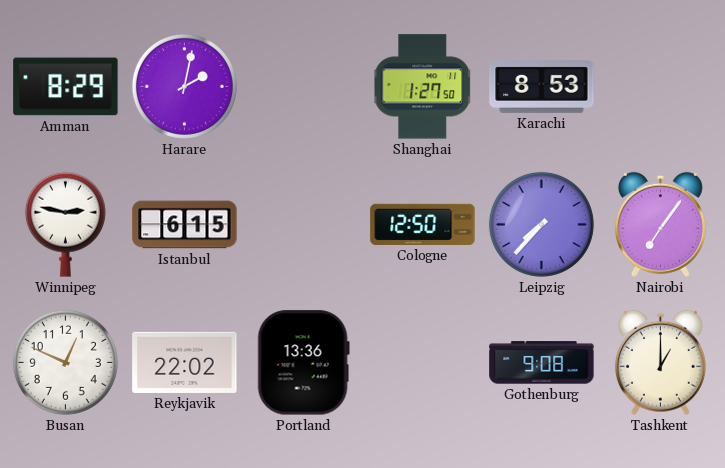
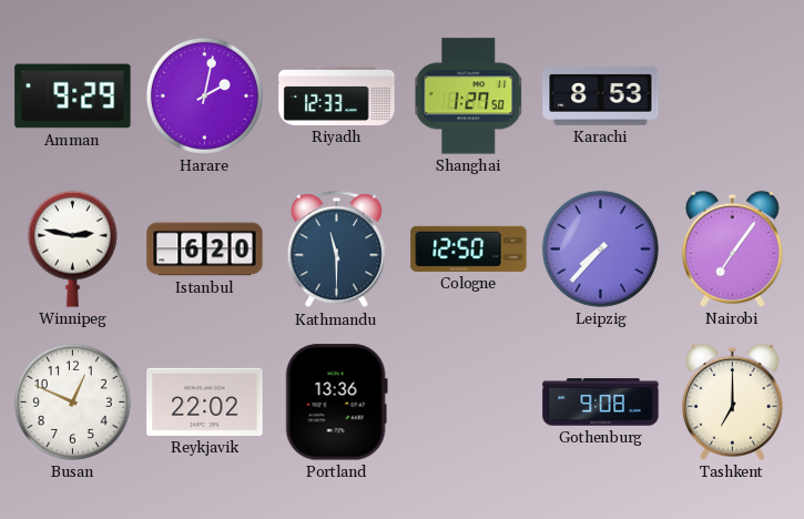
Amman: 8:29 -> 9:29
Riyadh: none -> 12:33
Istanbul: 6:15 -> 6:20
Kathmandu: none -> 11:30
Tashkent: 1:00 -> 7:00
